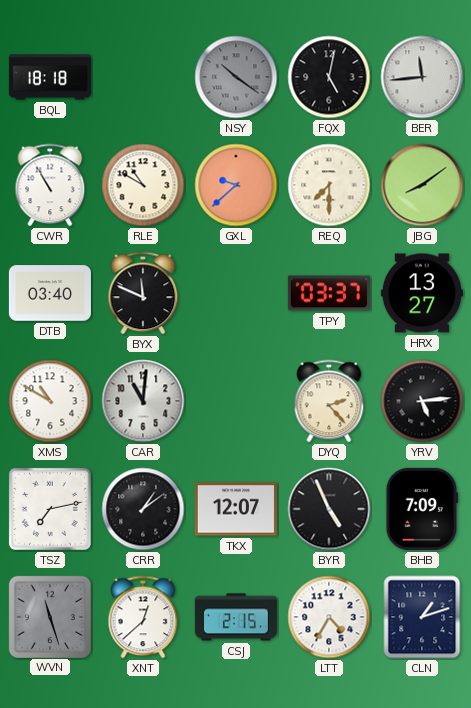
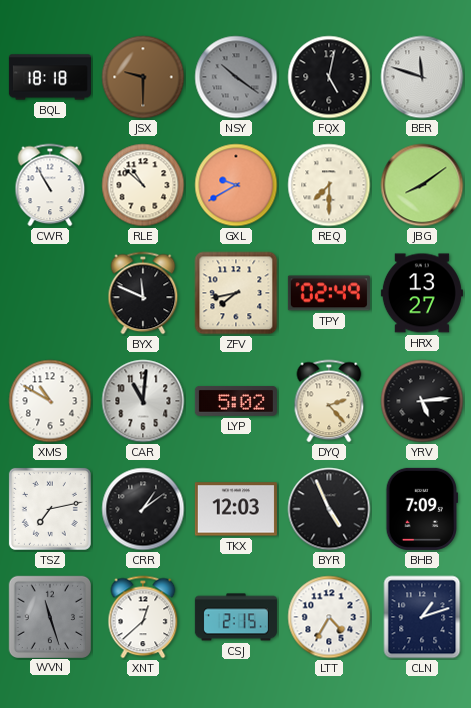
JSX: none -> 9:30
BER: 11:44 -> 11:48
RLE: 10:50 -> 10:52
GXL: 9:38 -> 9:40
DTB: 03:40 -> none
ZFV: none -> 7:43
TPY: 03:37 -> 02:49
LYP: none -> 5:02
TKX: 12:07 -> 12:03
